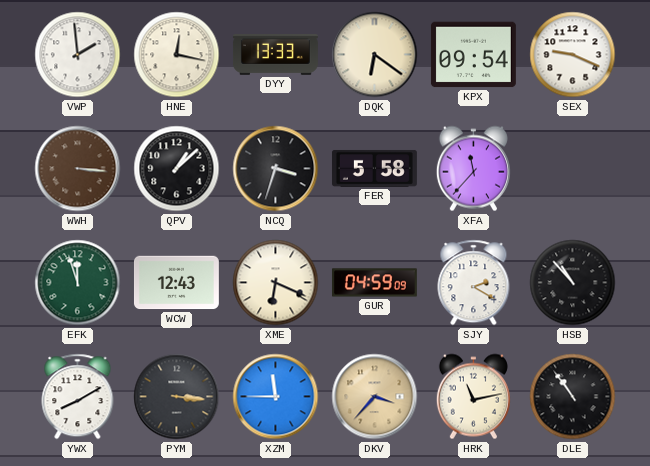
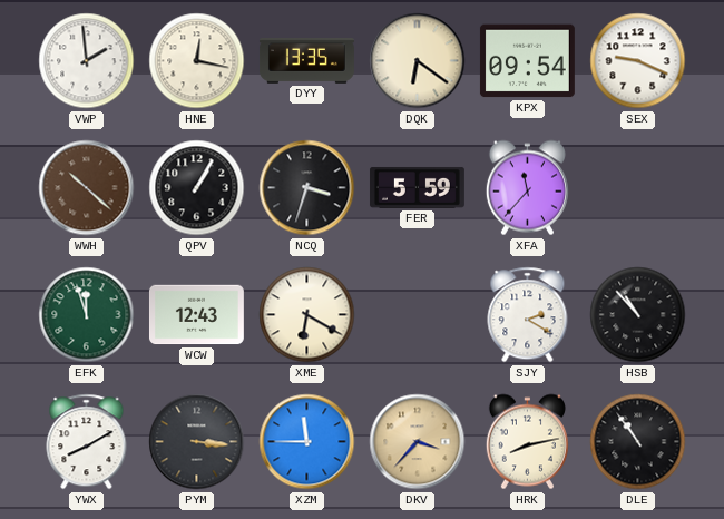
DYY: 13:33 -> 13:35
WWH: 3:16 -> 10:22
QPV: 1:08 -> 1:05
FER: 5:58 -> 5:59
XME: 6:19 -> 6:20
GUR: 04:59 -> none
HRK: 11:13 -> 8:13
